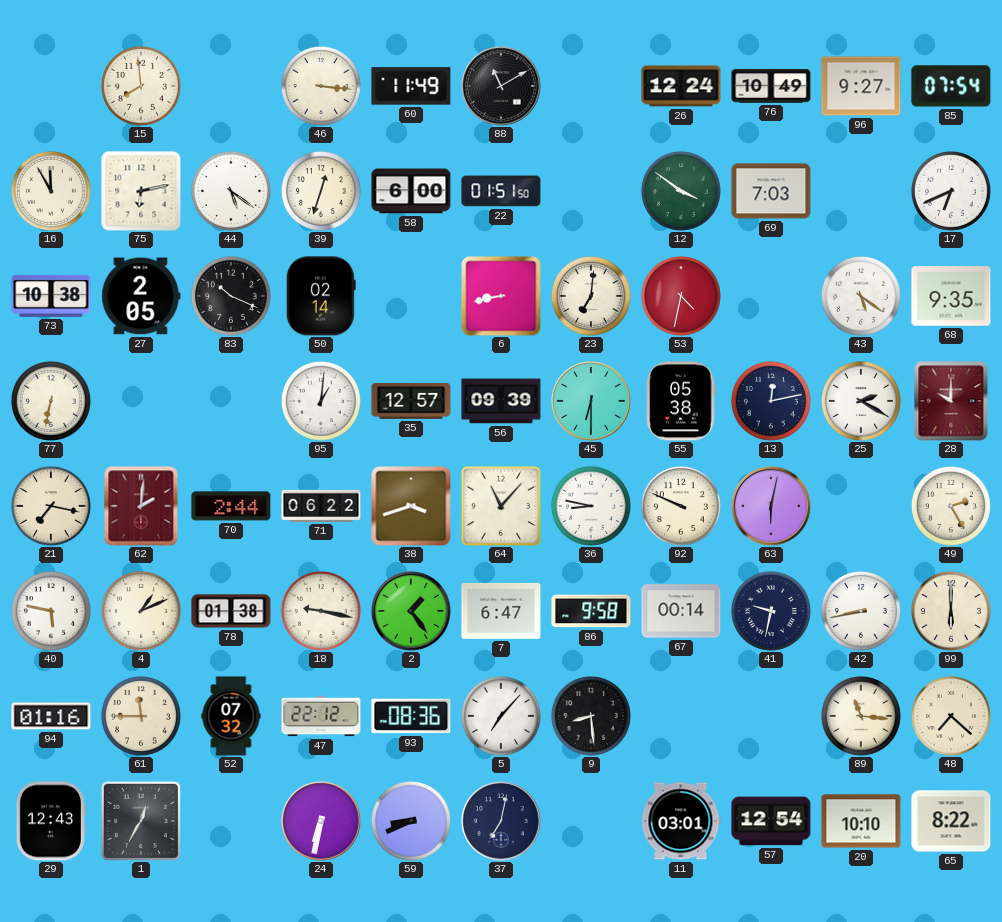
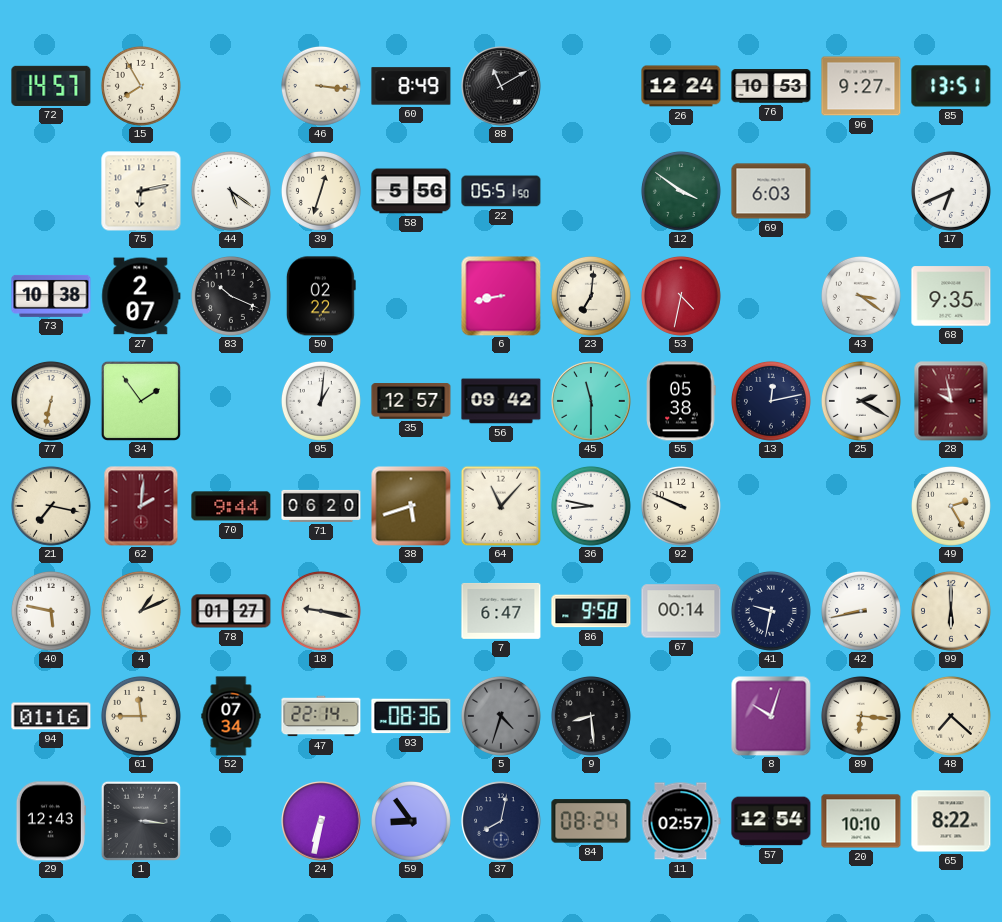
72: none -> 14:57
15: 7:59 -> 7:55
60: 11:49 -> 8:49
76: 10:49 -> 10:53
85: 07:54 -> 13:51
16: 11:55 -> none
58: 6:00 -> 5:56
22: 01:51 -> 05:51
69: 7:03 -> 6:03
27: 2:05 -> 2:07
50: 02:14 -> 02:22
43: 5:21 -> 3:21
34: none -> 1:54
56: 09:39 -> 09:42
45: 6:30 -> 11:30
28: 10:00 -> 9:58
70: 2:44 -> 9:44
71: 06:22 -> 06:20
38: 3:42 -> 5:42
63: 6:02 -> none
78: 01:38 -> 01:27
2: 1:24 -> none
52: 07:32 -> 07:34
47: 22:12 -> 22:14
5: 7:07 -> 4:33
5 dial: white -> grey
8: none -> 10:03
89: 11:16 -> 6:16
1: 12:35 -> 3:16
59: 8:41 -> 8:54
37: 7:02 -> 8:02
84: none -> 08:24
11: 03:01 -> 02:57
